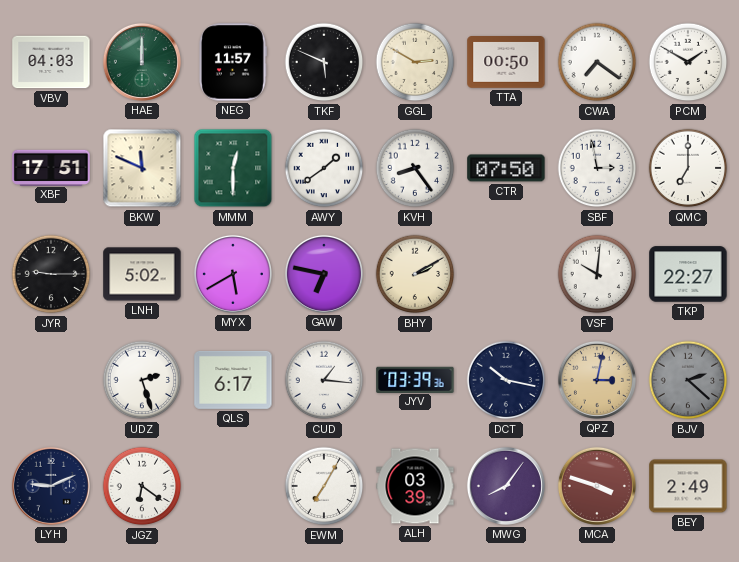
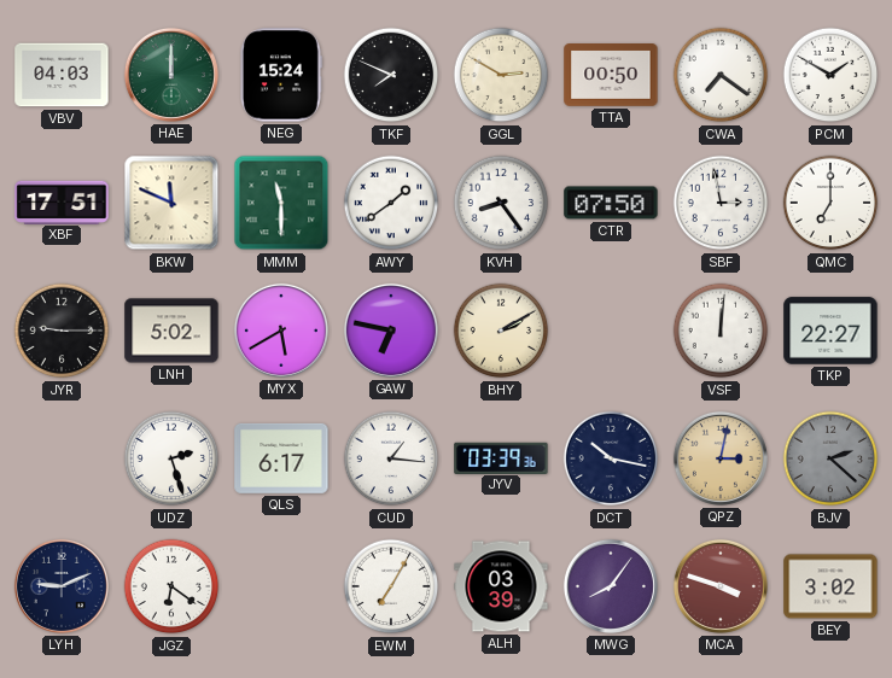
NEG: 11:57 -> 15:24
TKF: 5:49 -> 7:49
MMM: 12:30 -> 11:30
VSF: 10:01 -> 12:01
BEY: 2:49 -> 3:02
